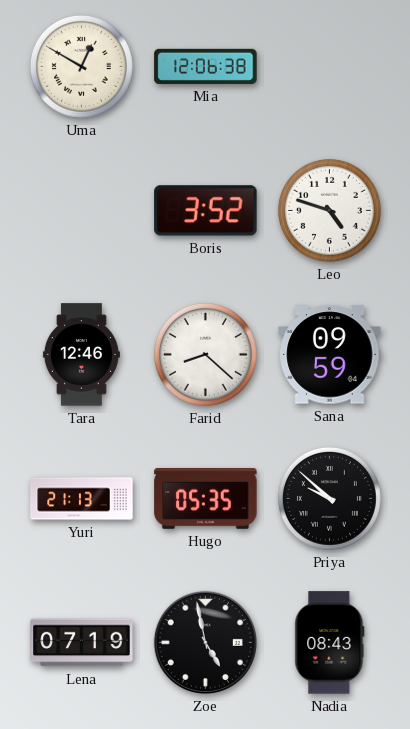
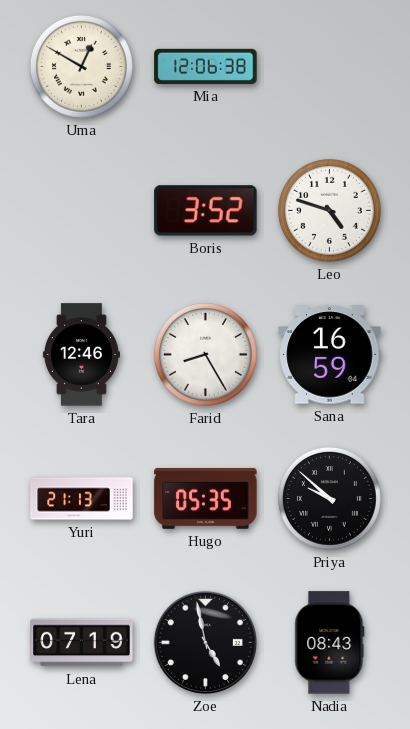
Farid: 8:22 -> 8:25
Sana: 09:59 -> 16:59
